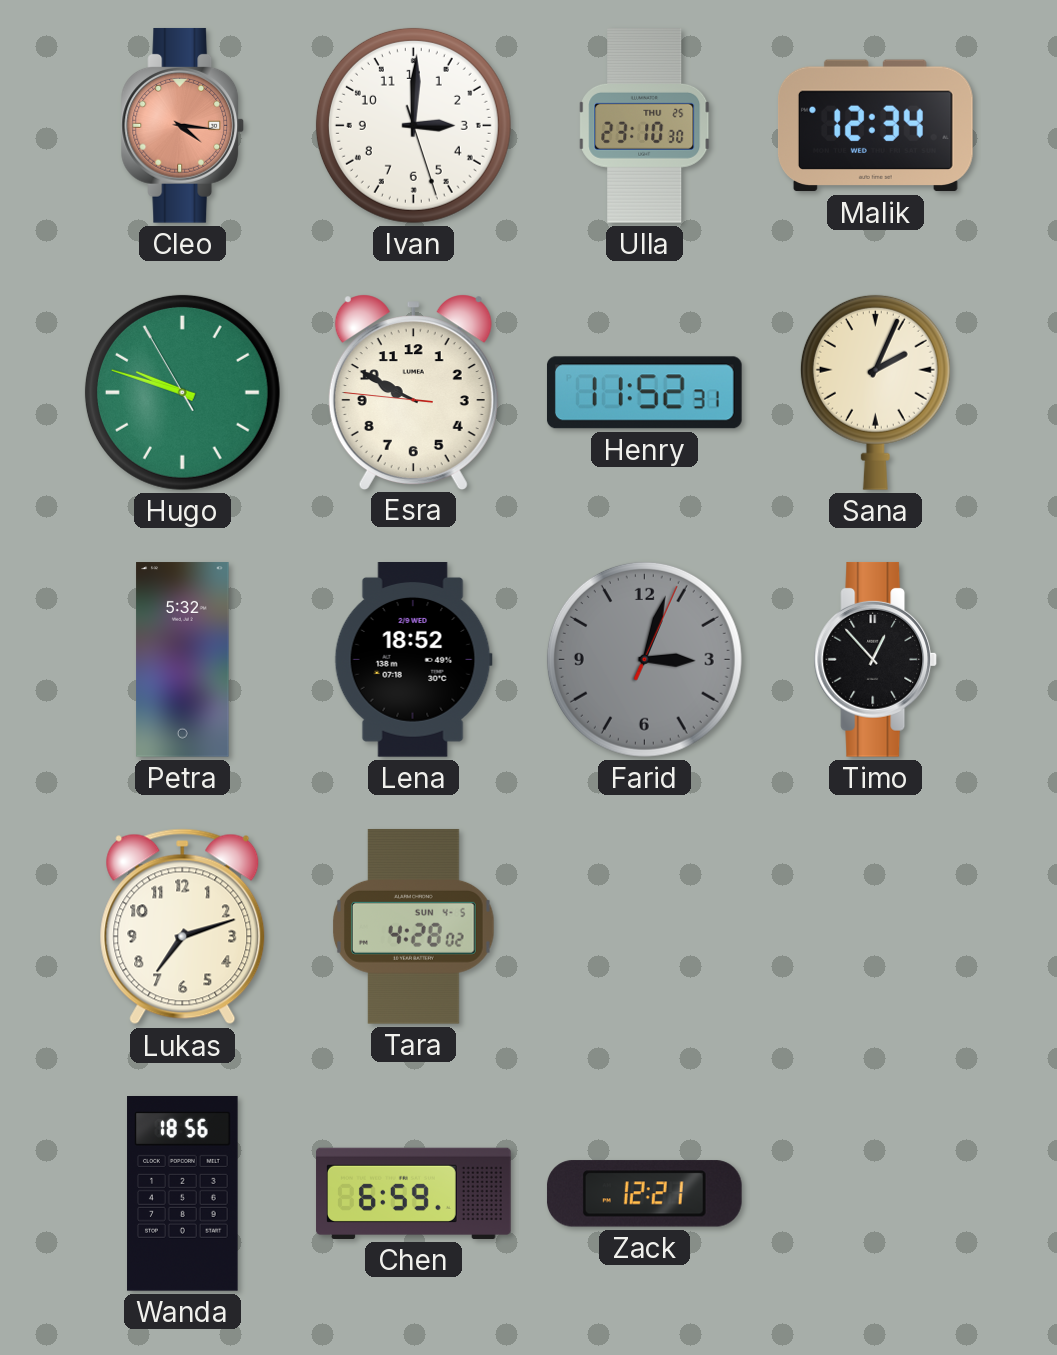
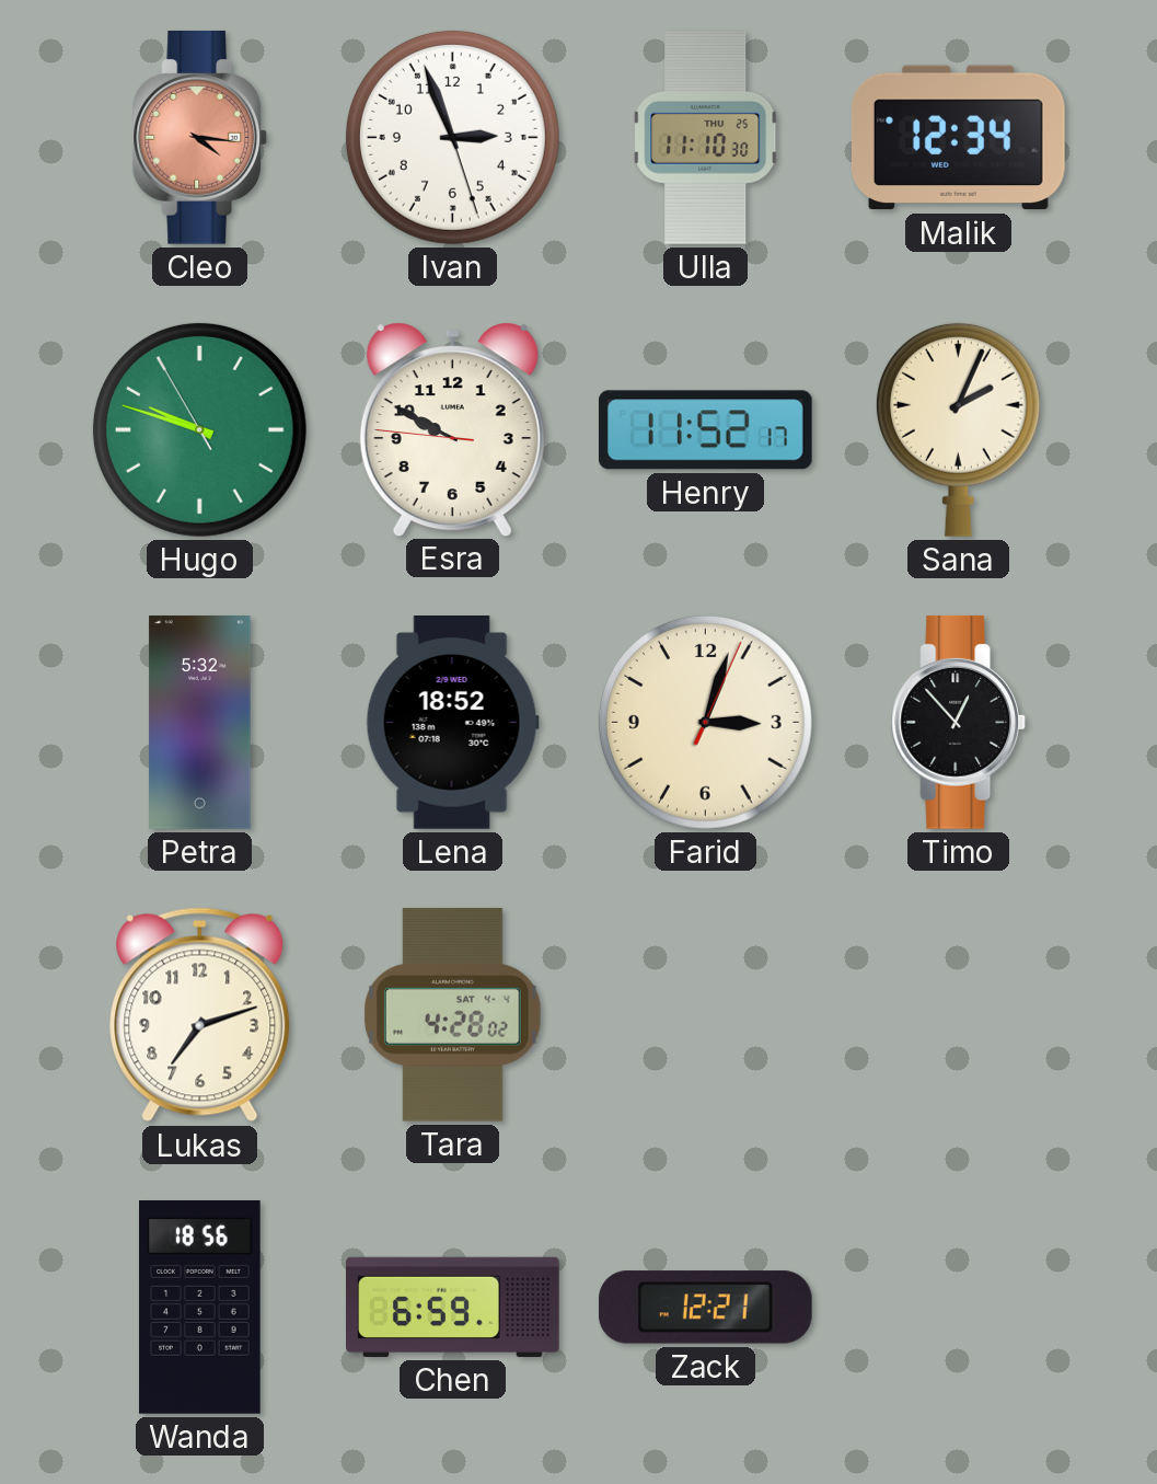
Ivan: 3:00 -> 2:56
Ulla: 23:10 -> 11:10
Henry: 11:52:31 -> 11:52:17
Farid dial: grey -> cream
Tara date: SUN 4-5 -> SAT 4-4
